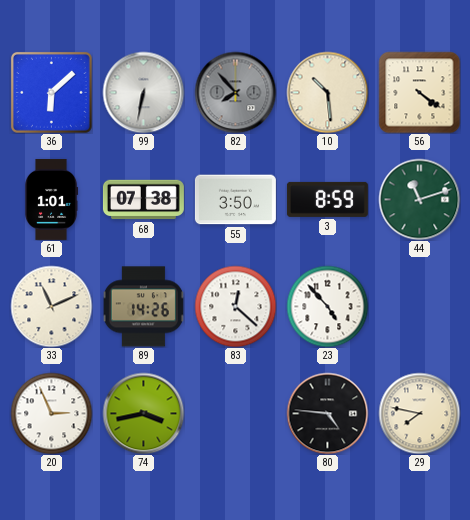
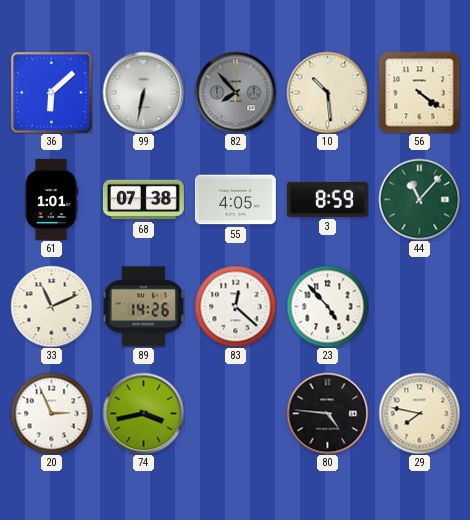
55: 3:50 -> 4:05
44: 11:12 -> 11:07
